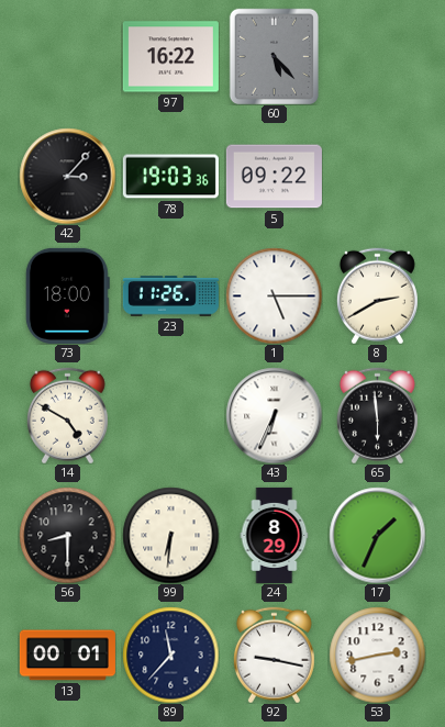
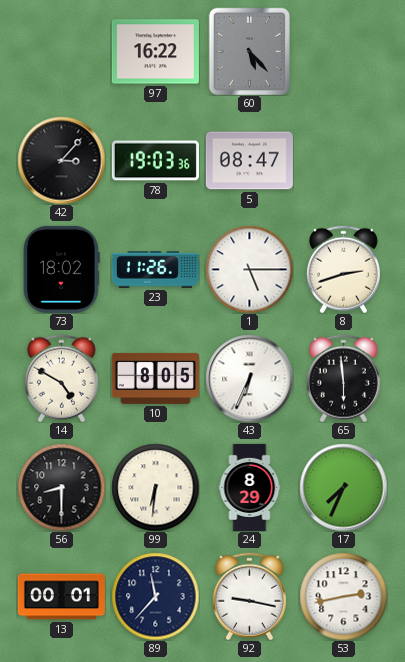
5: 09:22 -> 08:47
73: 18:00 -> 18:02
8: 2:40 -> 2:42
10: none -> 8:05
17: 1:34 -> 7:34
